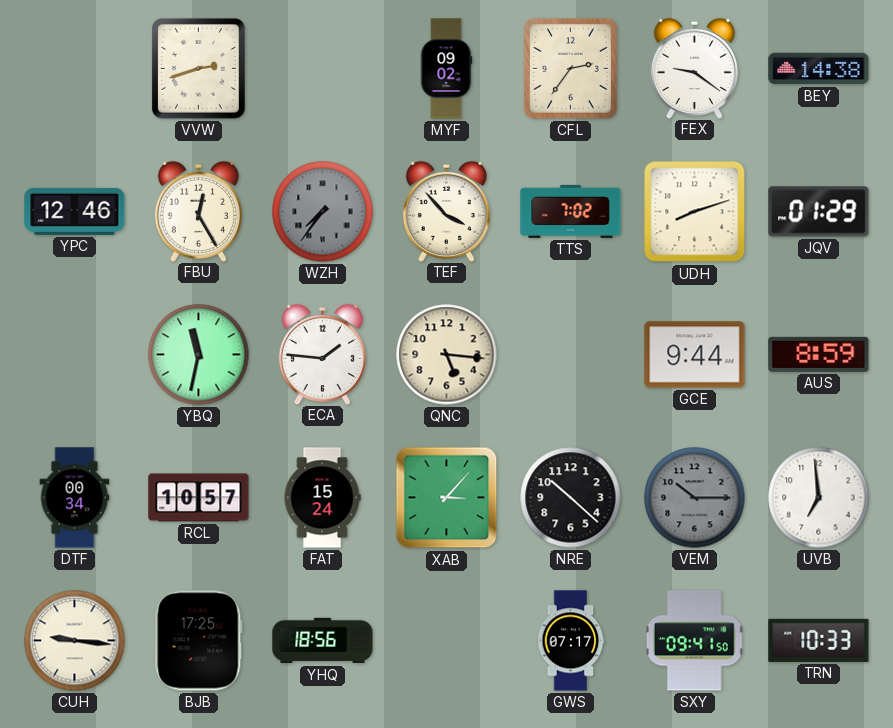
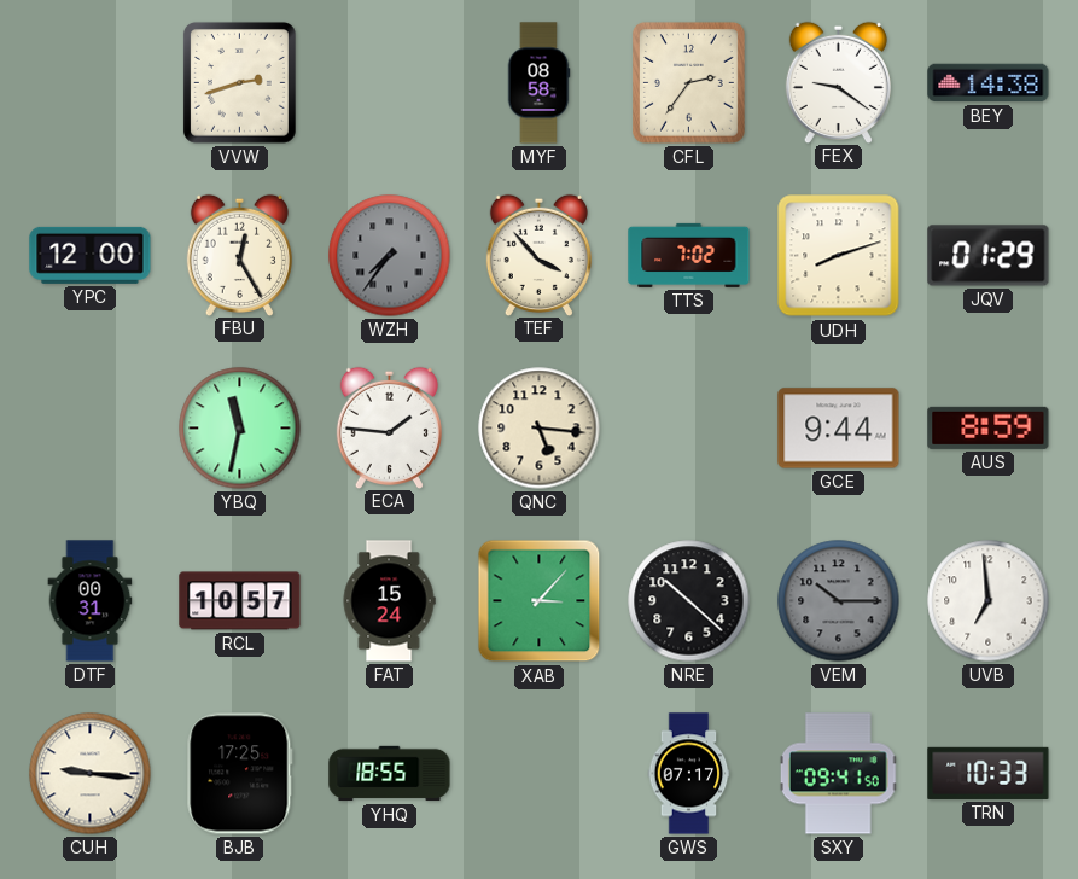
MYF: 09:02 -> 08:58
YPC: 12:46 -> 12:00
DTF: 00:34 -> 00:31
YHQ: 18:56 -> 18:55
